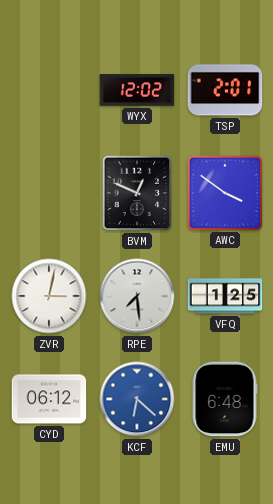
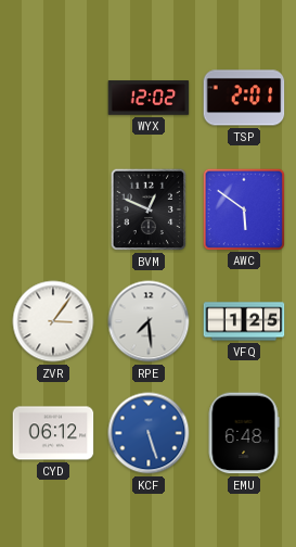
AWC: 3:51 -> 5:51
ZVR: 3:02 -> 3:06
KCF: 6:22 -> 5:27
